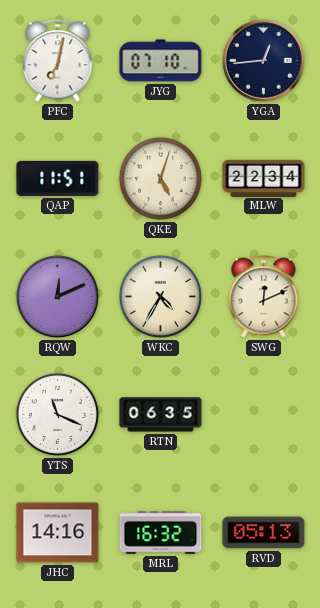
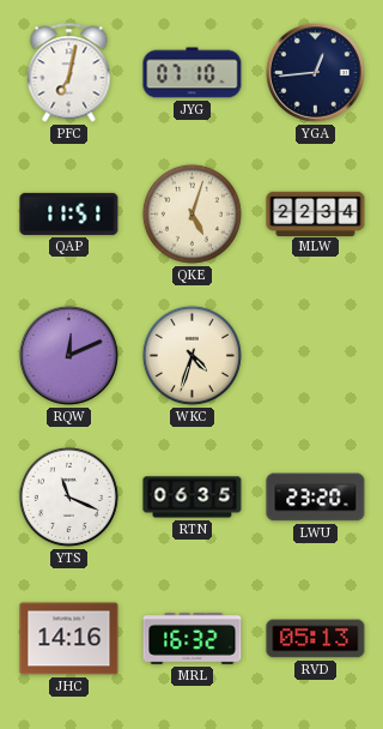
WKC: 4:35 -> 4:33
SWG: 12:11 -> none
LWU: none -> 23:20
